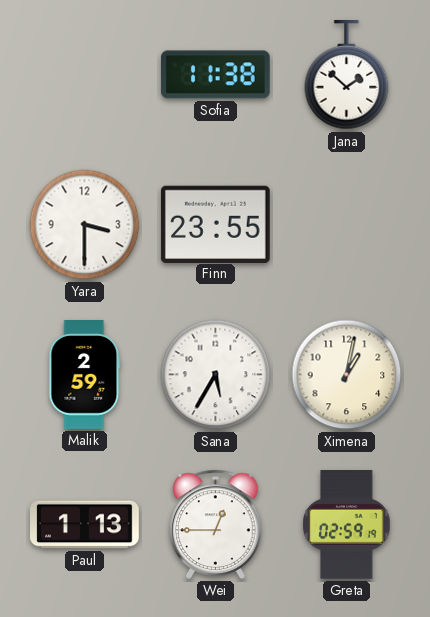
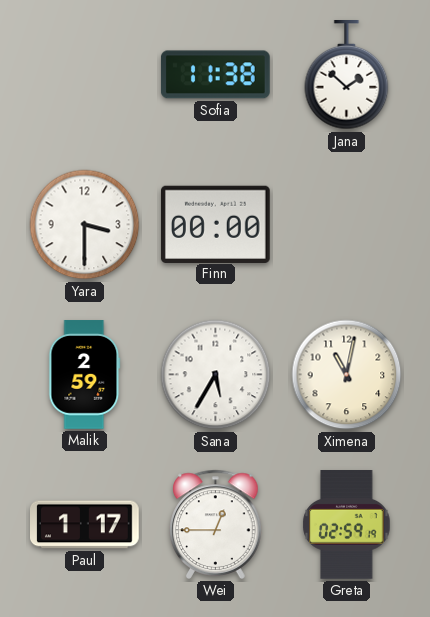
Finn: 23:55 -> 00:00
Ximena: 1:02 -> 11:02
Paul: 1:13 -> 1:17
